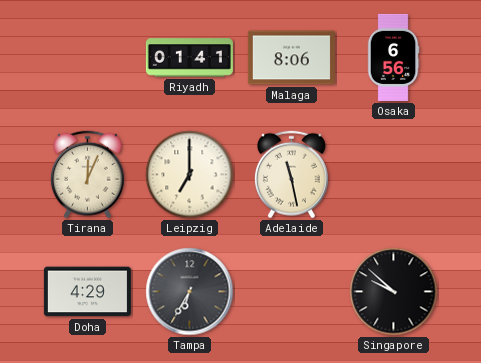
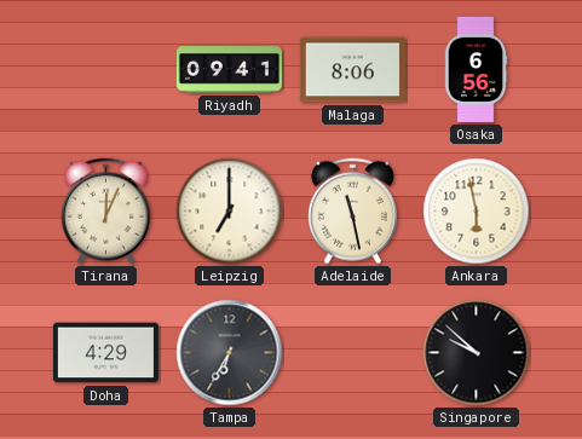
Riyadh: 01:41 -> 09:41
Ankara: none -> 5:58
